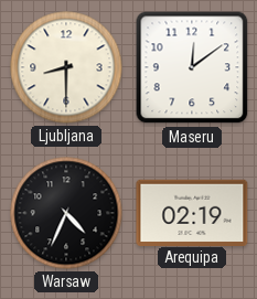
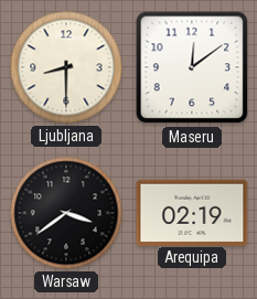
Warsaw: 4:34 -> 3:39
